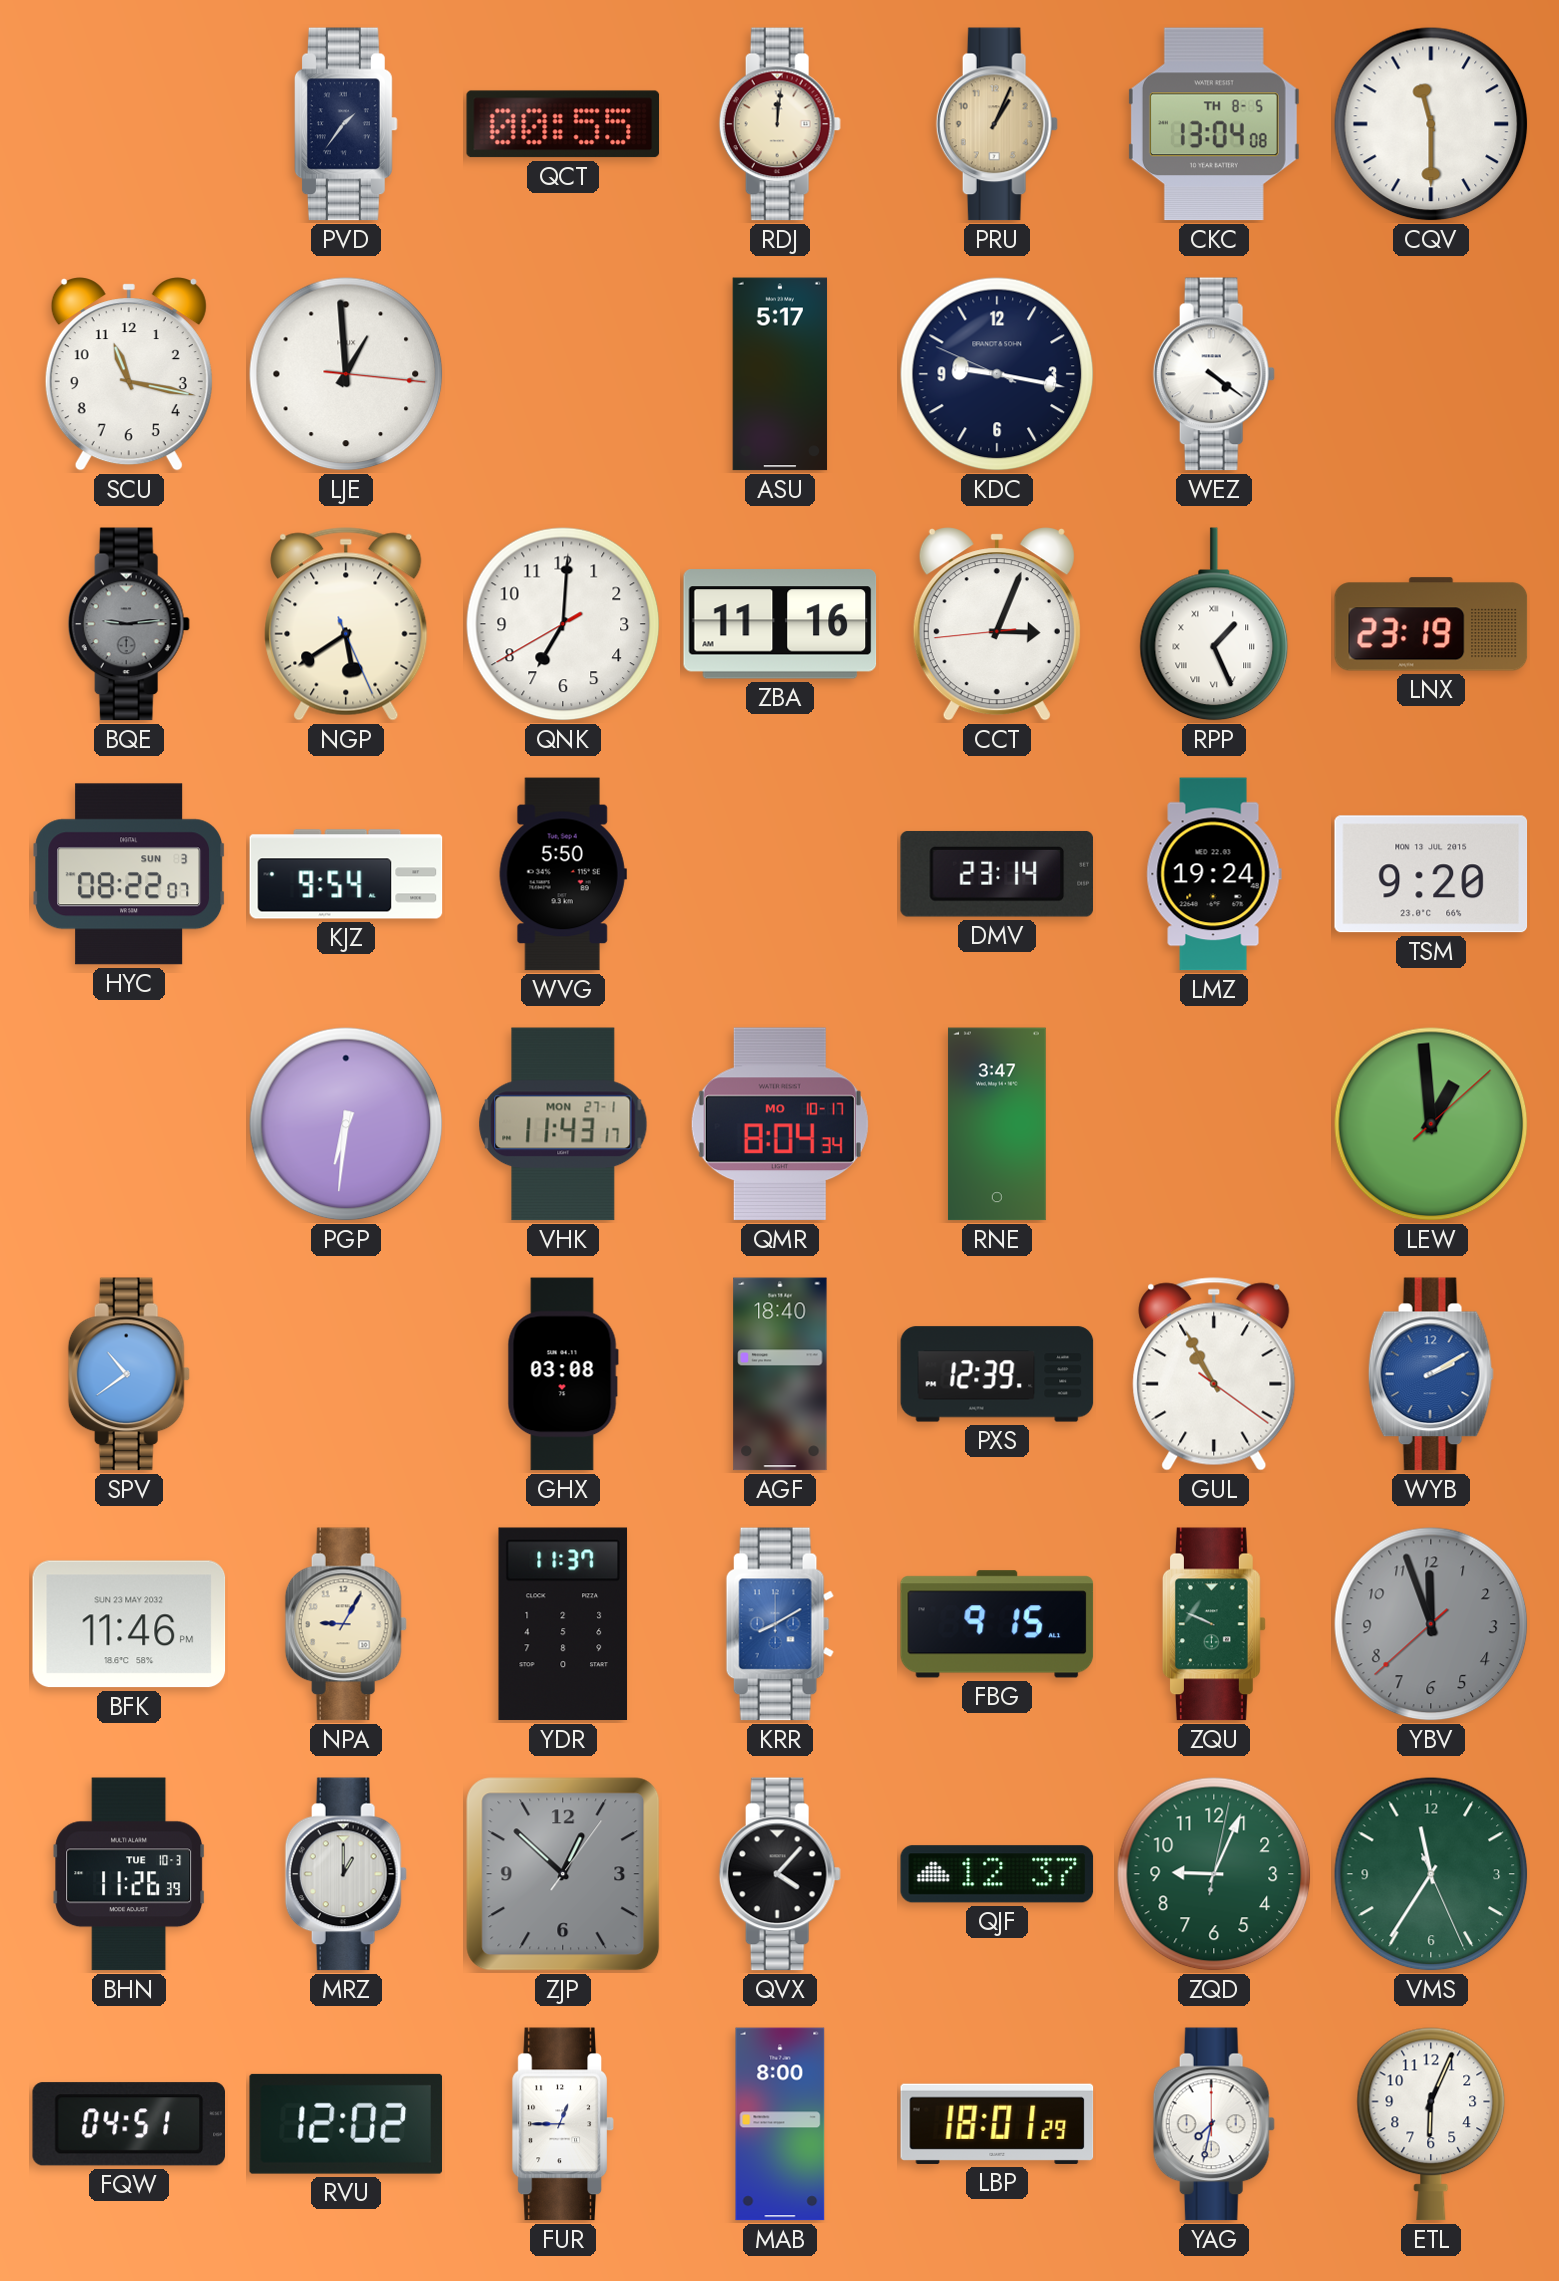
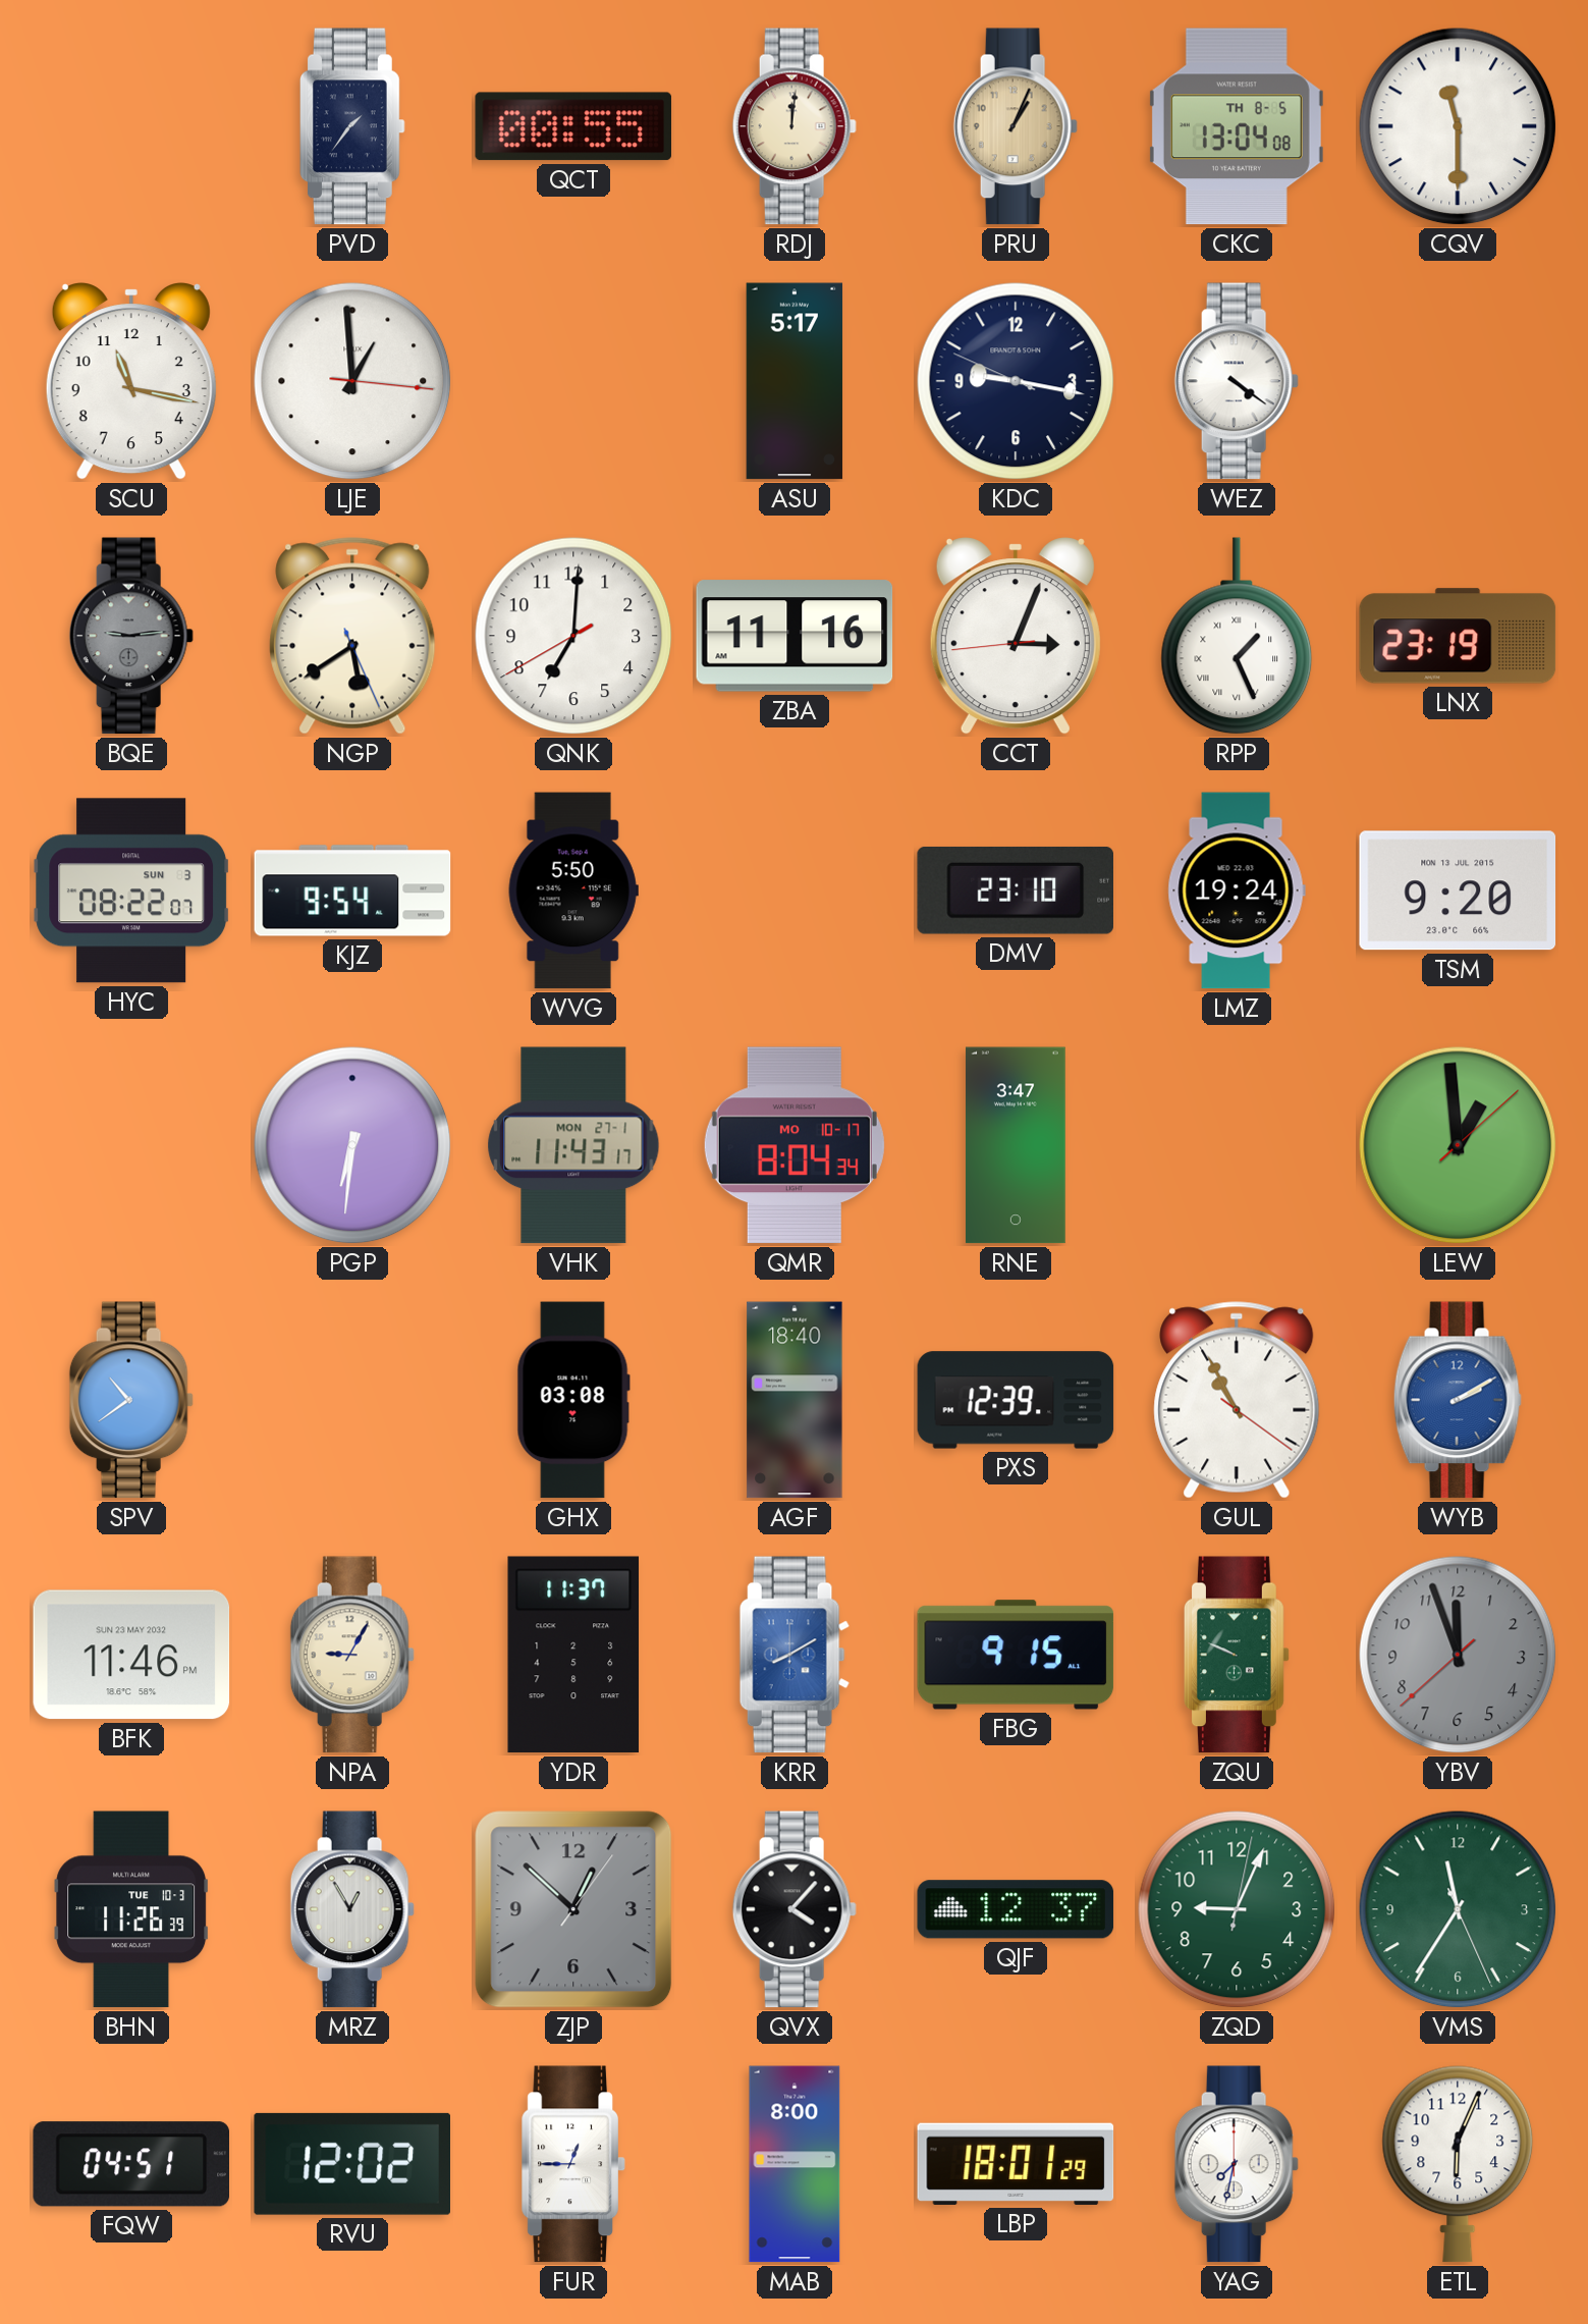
DMV: 23:14 -> 23:10
MRZ: 1:00 -> 12:55
